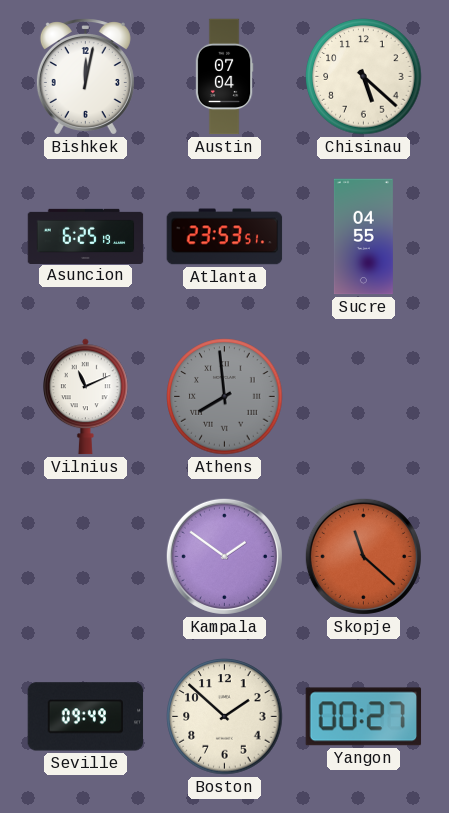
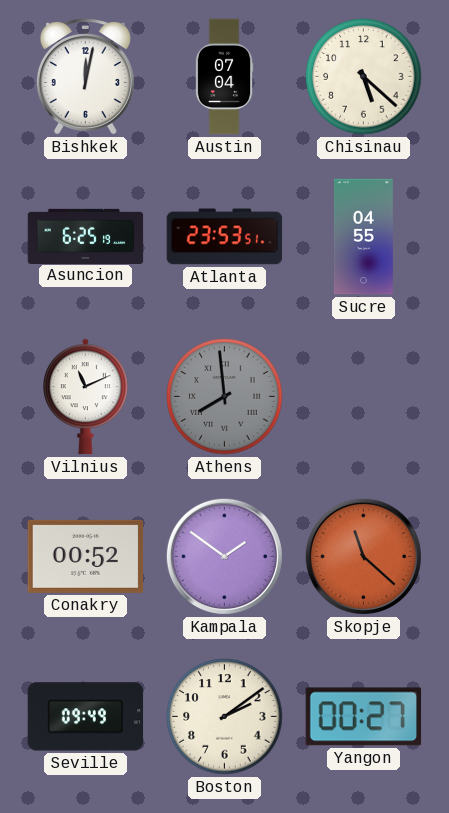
Conakry: none -> 00:52
Boston: 1:52 -> 2:09
